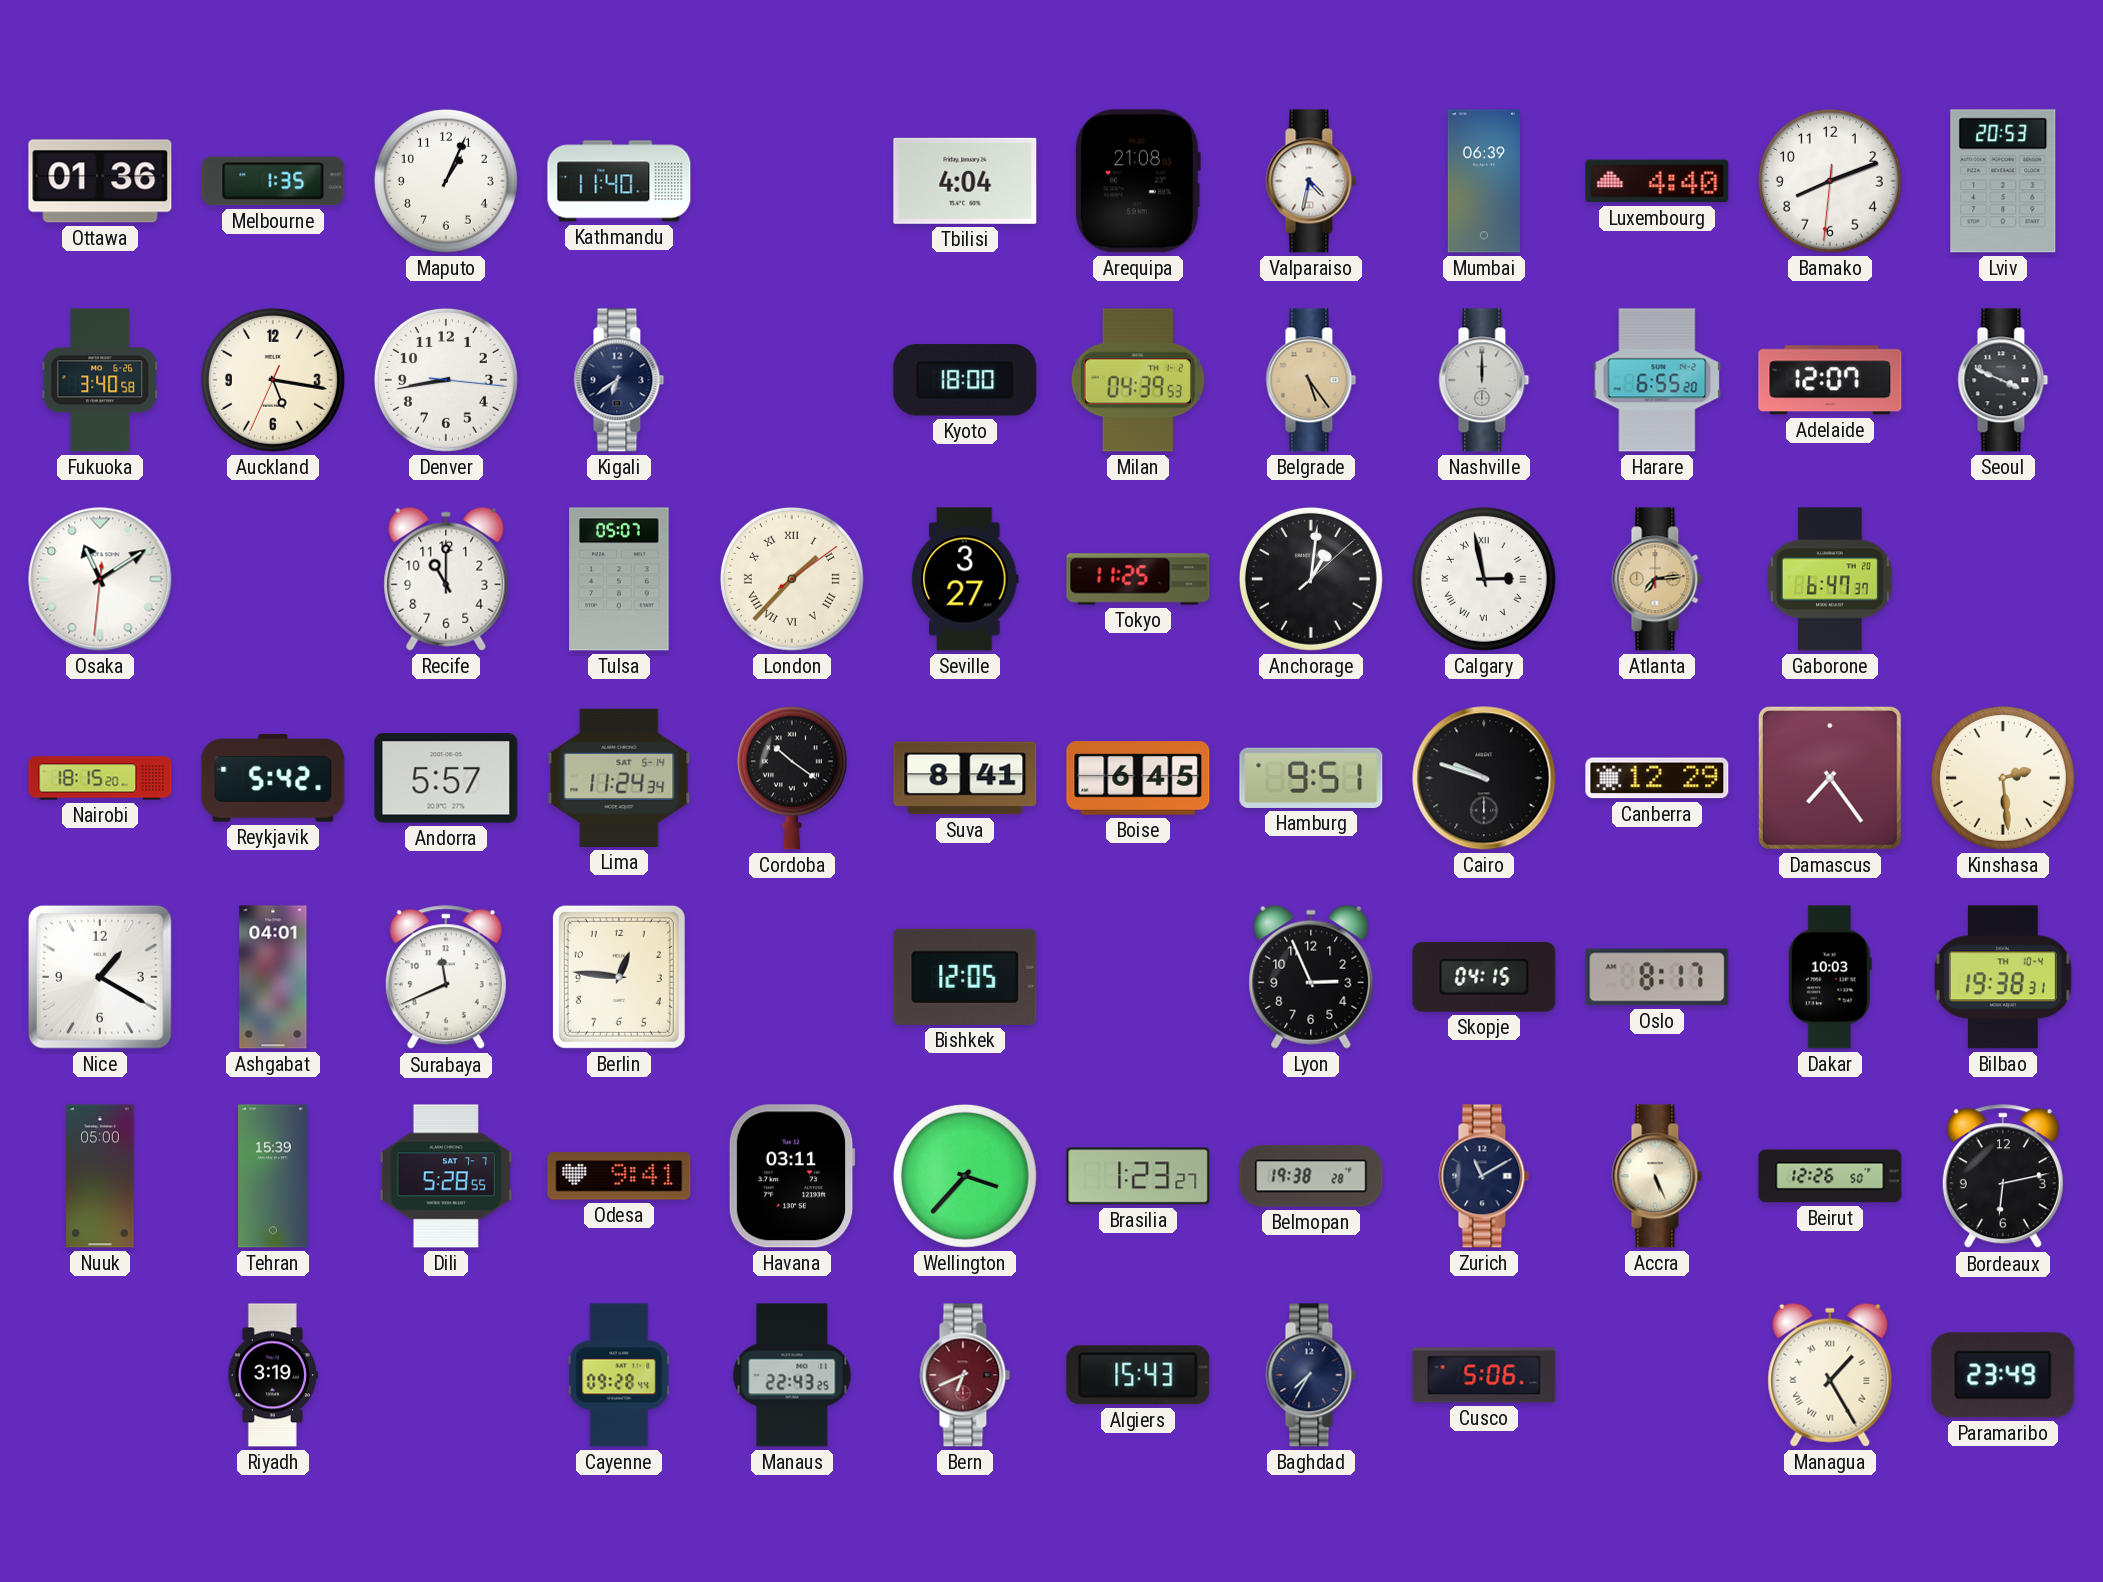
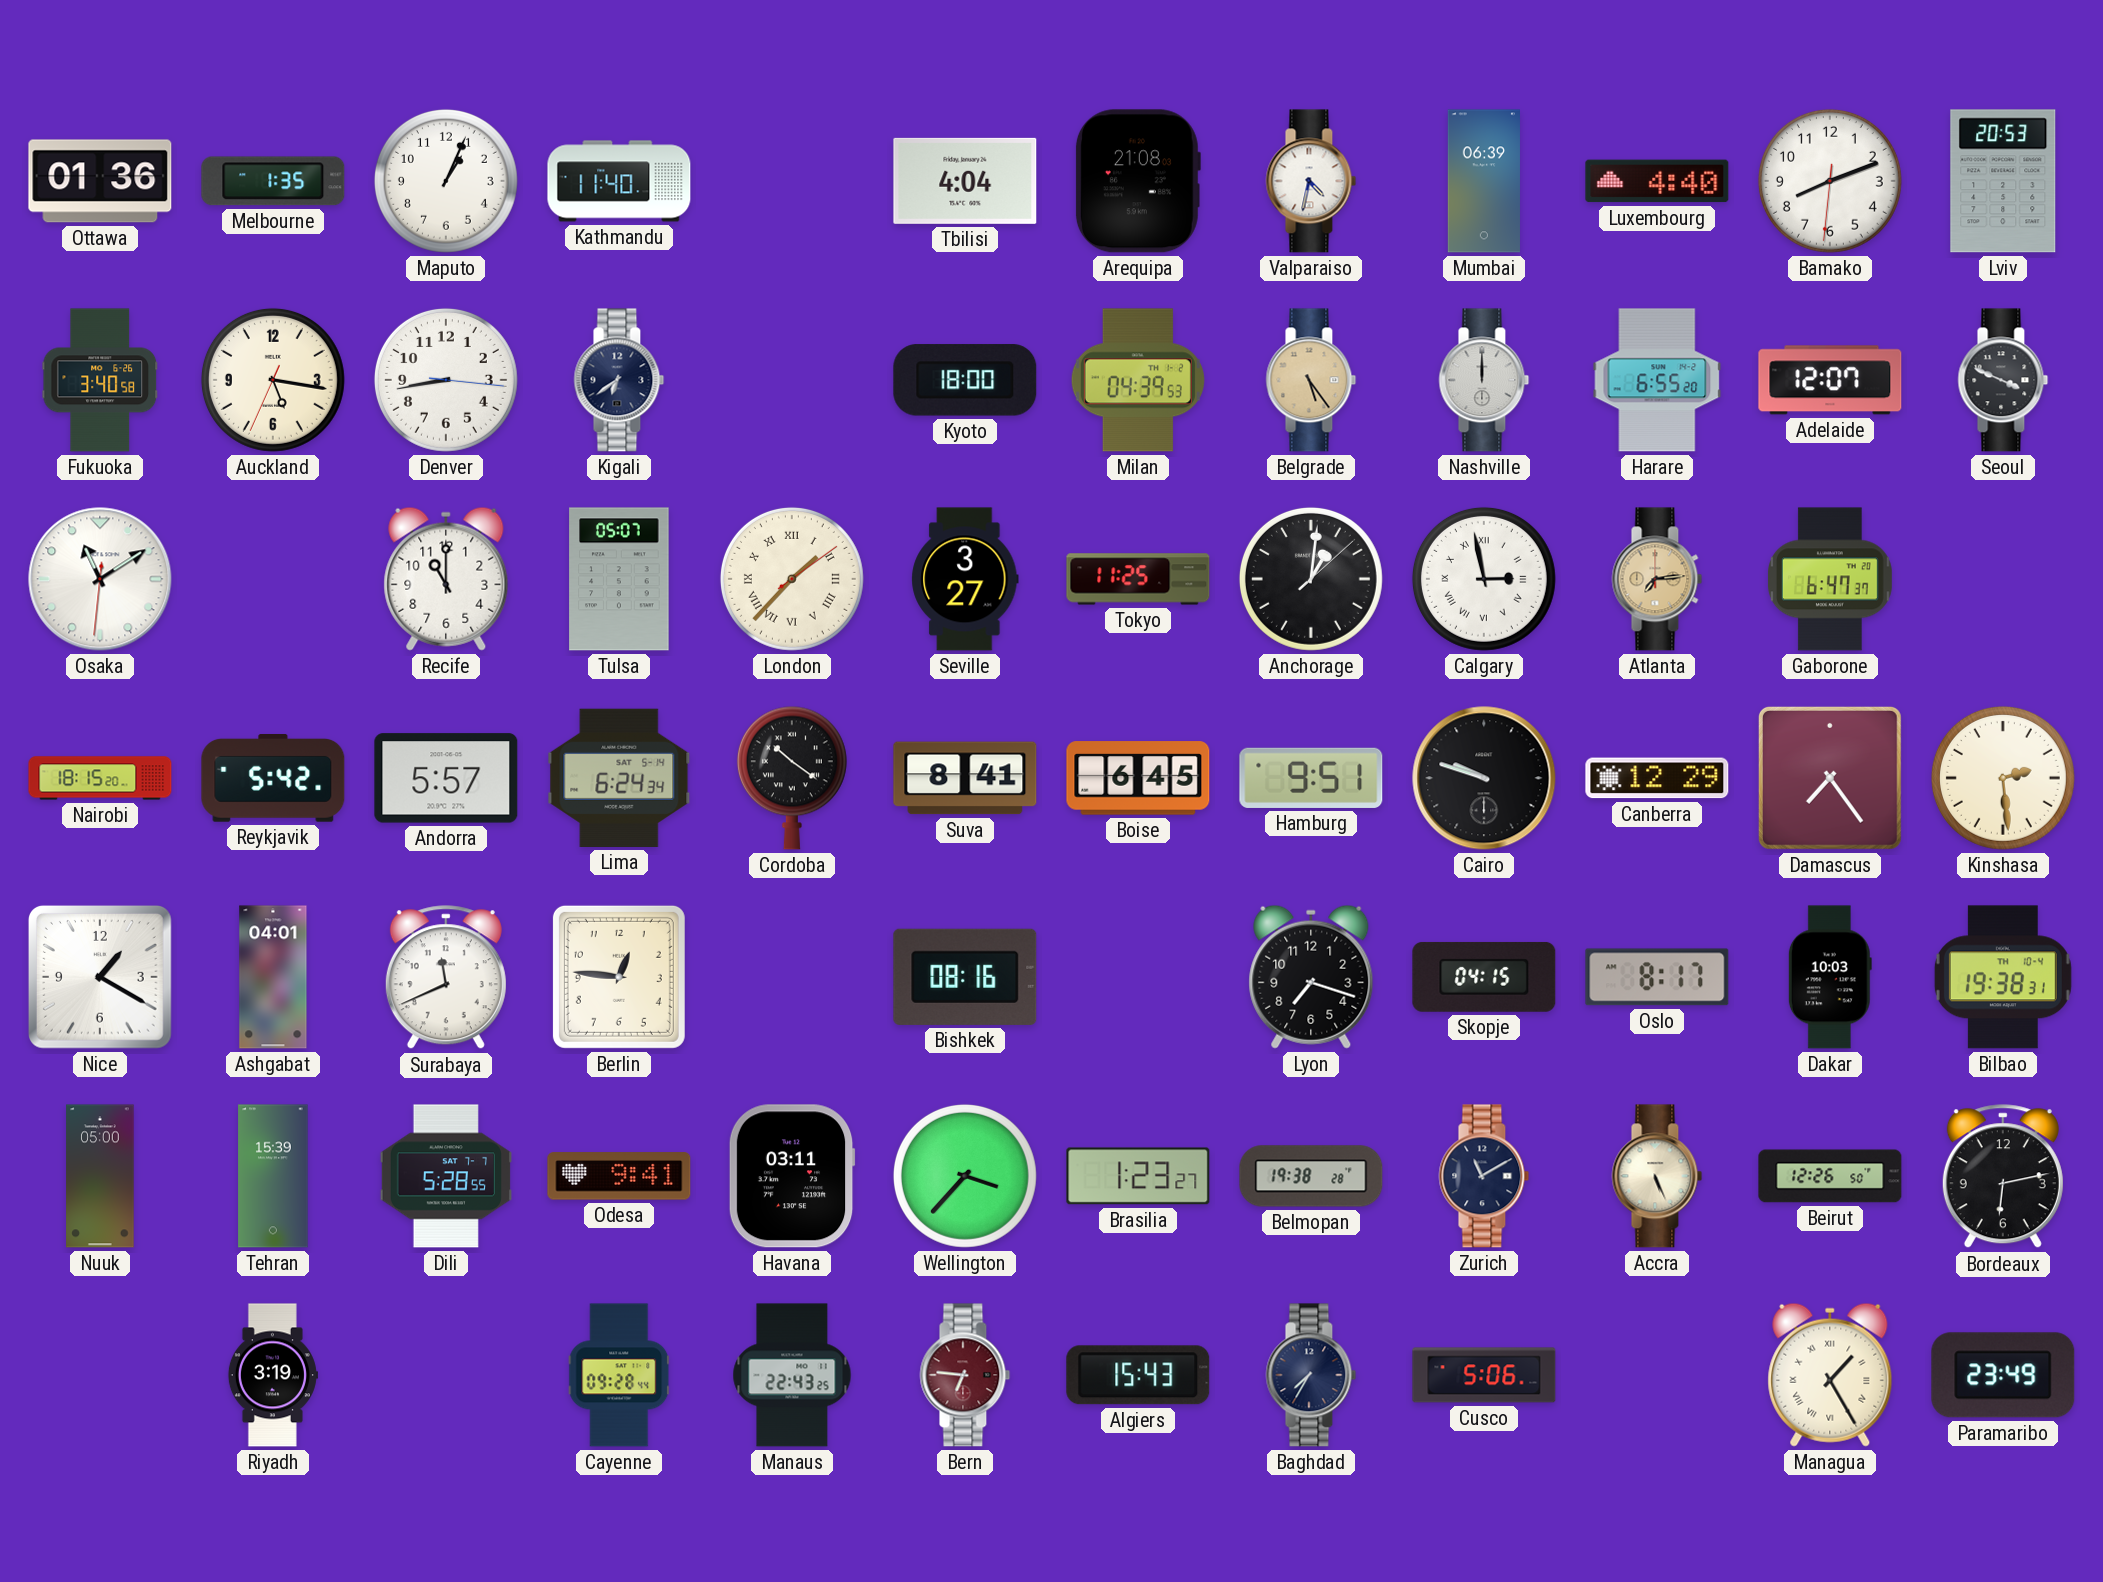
Lima: 11:24 -> 6:24
Bishkek: 12:05 -> 08:16
Lyon: 2:56 -> 7:18
Bern: 6:41 -> 6:46
